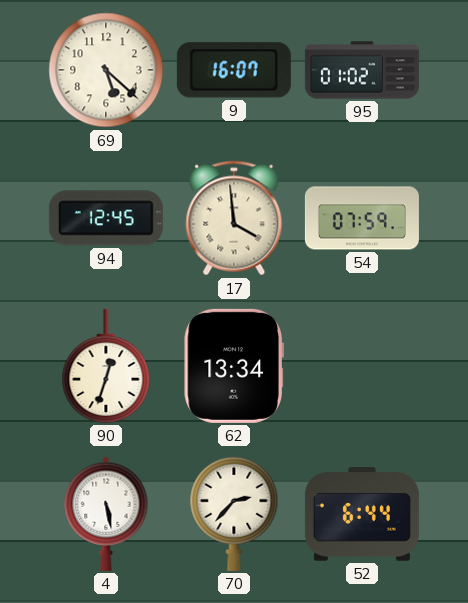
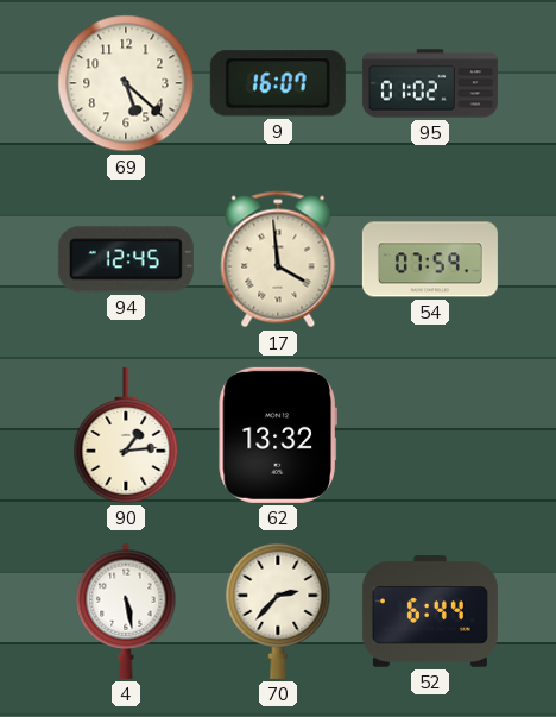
90: 12:33 -> 1:14
62: 13:34 -> 13:32
